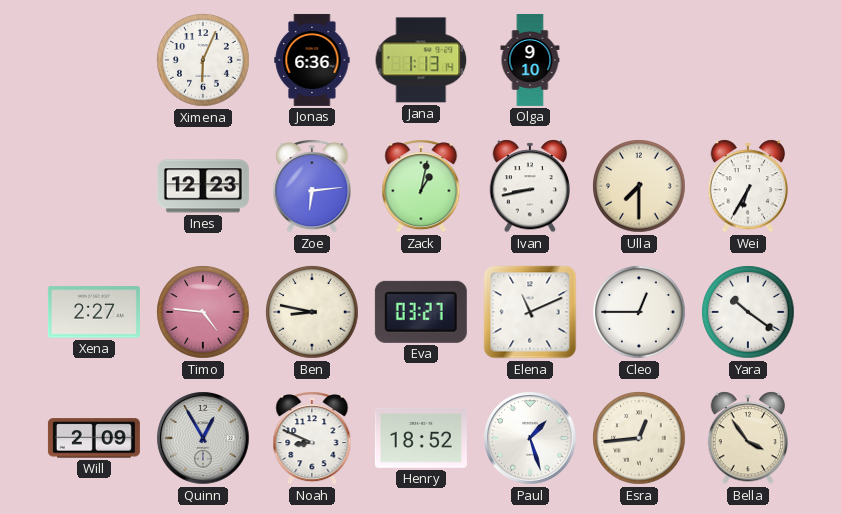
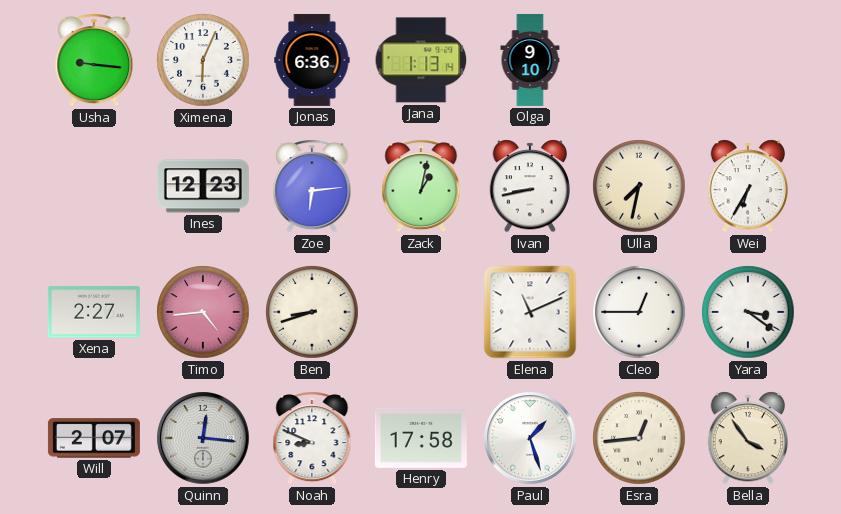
Usha: none -> 9:16
Ulla: 7:30 -> 7:32
Timo: 4:46 -> 4:44
Ben: 8:47 -> 8:42
Eva: 03:27 -> none
Yara: 10:21 -> 3:21
Will: 2:09 -> 2:07
Quinn: 12:55 -> 12:16
Henry: 18:52 -> 17:58
